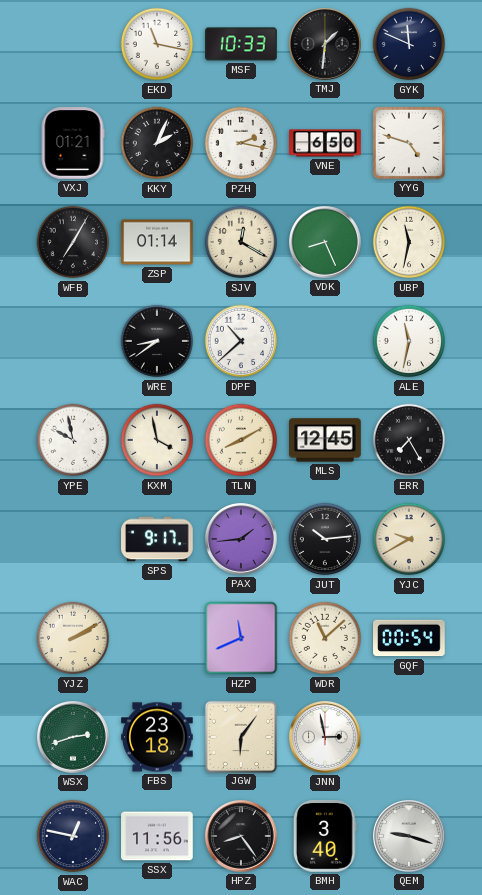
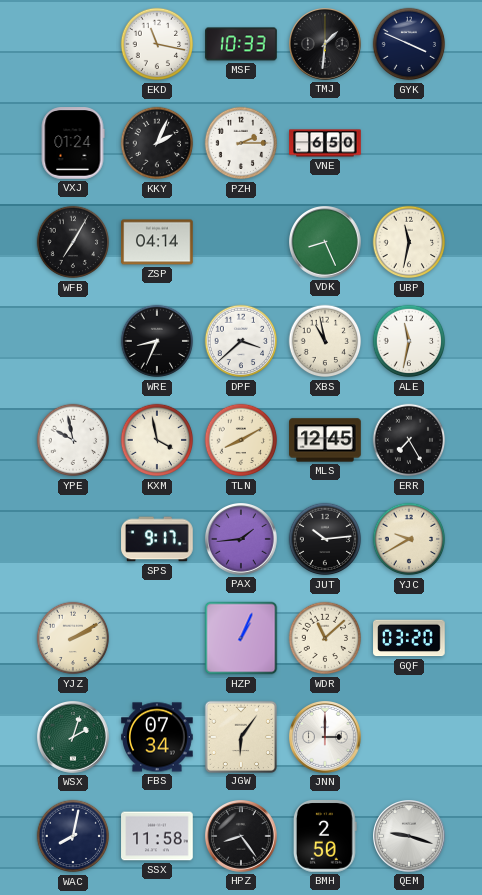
GYK: 11:49 -> 3:49
VXJ: 01:21 -> 01:24
PZH: 2:17 -> 2:15
YYG: 4:48 -> none
ZSP: 01:14 -> 04:14
SJV: 12:20 -> none
WRE: 8:39 -> 8:34
DPF: 10:38 -> 3:38
XBS: none -> 10:58
HZP: 11:41 -> 1:04
GQF: 00:54 -> 03:20
WSX: 2:42 -> 2:03
FBS: 23:18 -> 07:34
JNN: 2:58 -> 3:00
WAC: 12:47 -> 8:02
SSX: 11:56 -> 11:58
BMH: 3:40 -> 2:50
